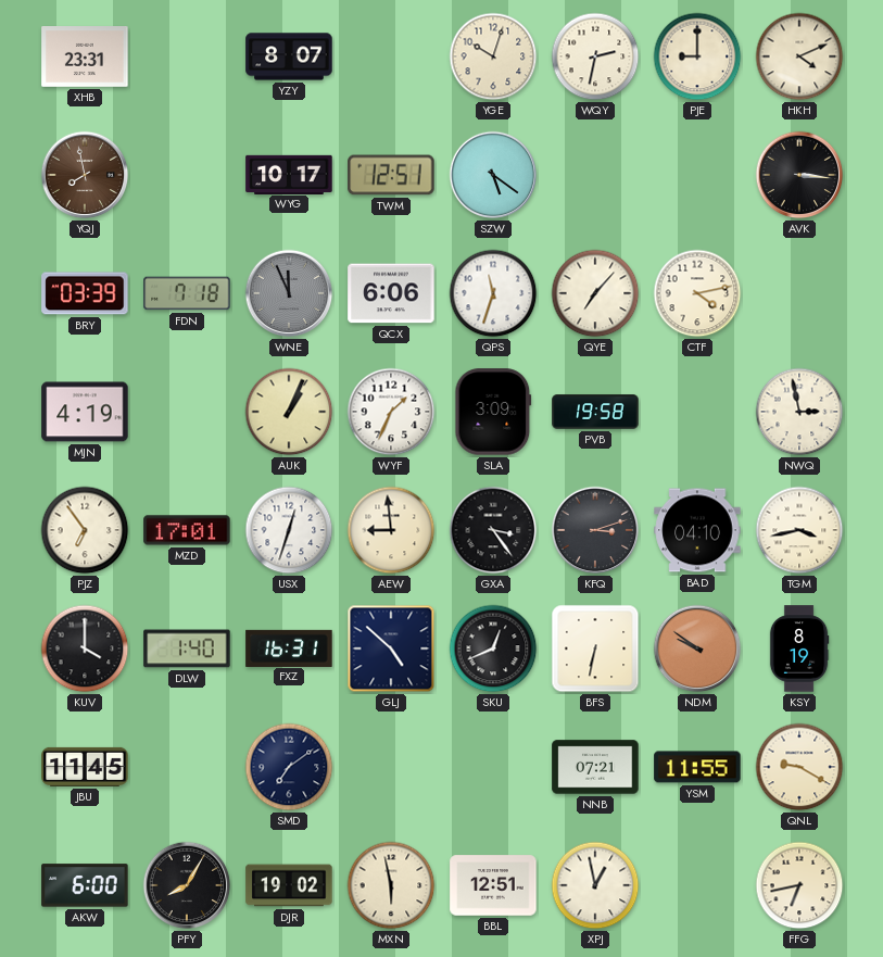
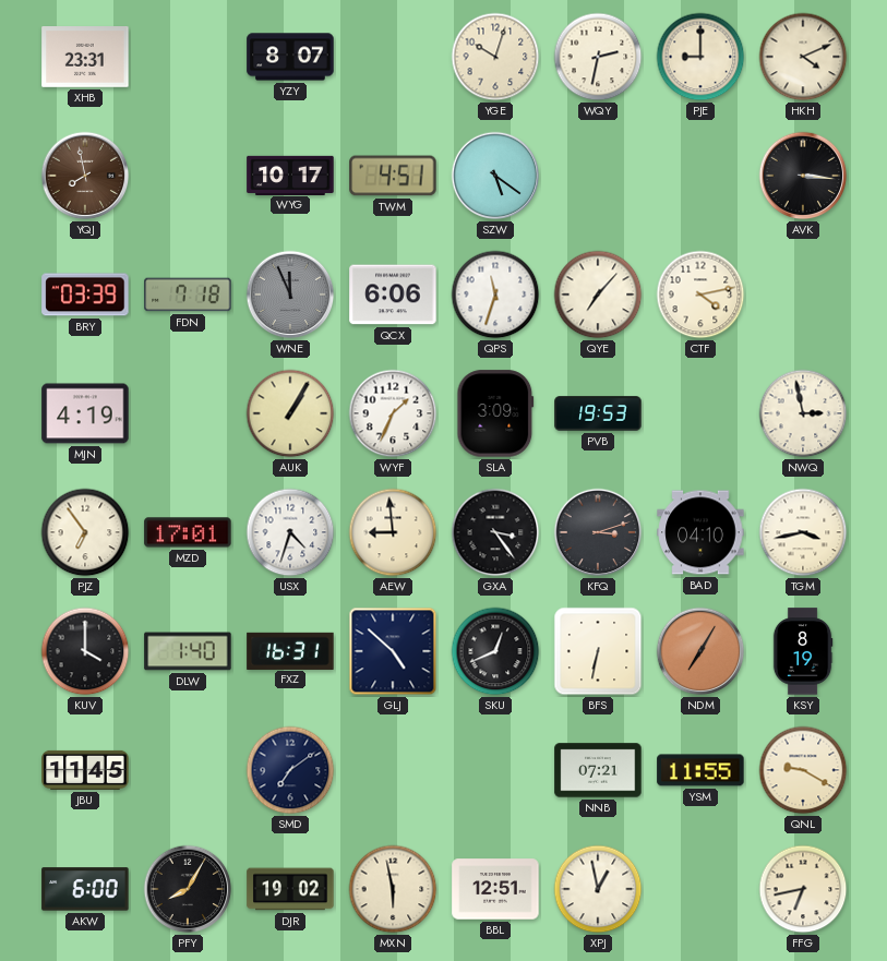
TWM: 12:51 -> 4:51
AUK: 1:04 -> 1:05
PVB: 19:58 -> 19:53
USX: 12:33 -> 4:33
NDM: 9:51 -> 7:05
